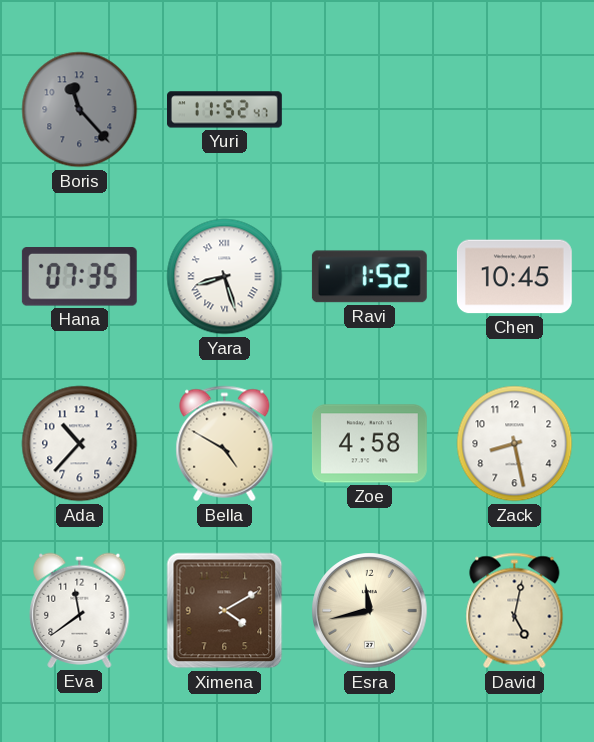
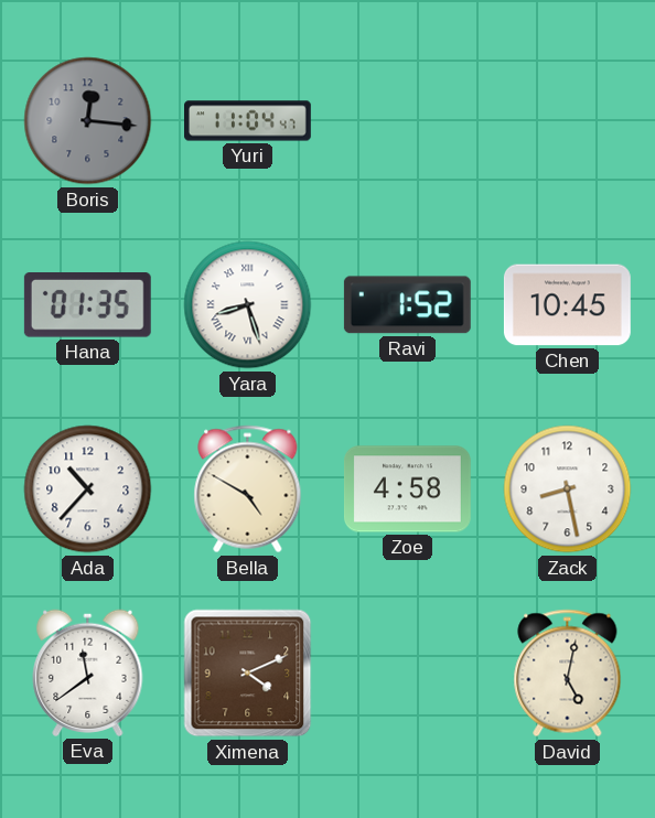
Boris: 11:23 -> 12:16
Yuri: 11:52 -> 11:04
Hana: 07:35 -> 01:35
Ximena: 4:10 -> 4:11
Esra: 11:43 -> none
